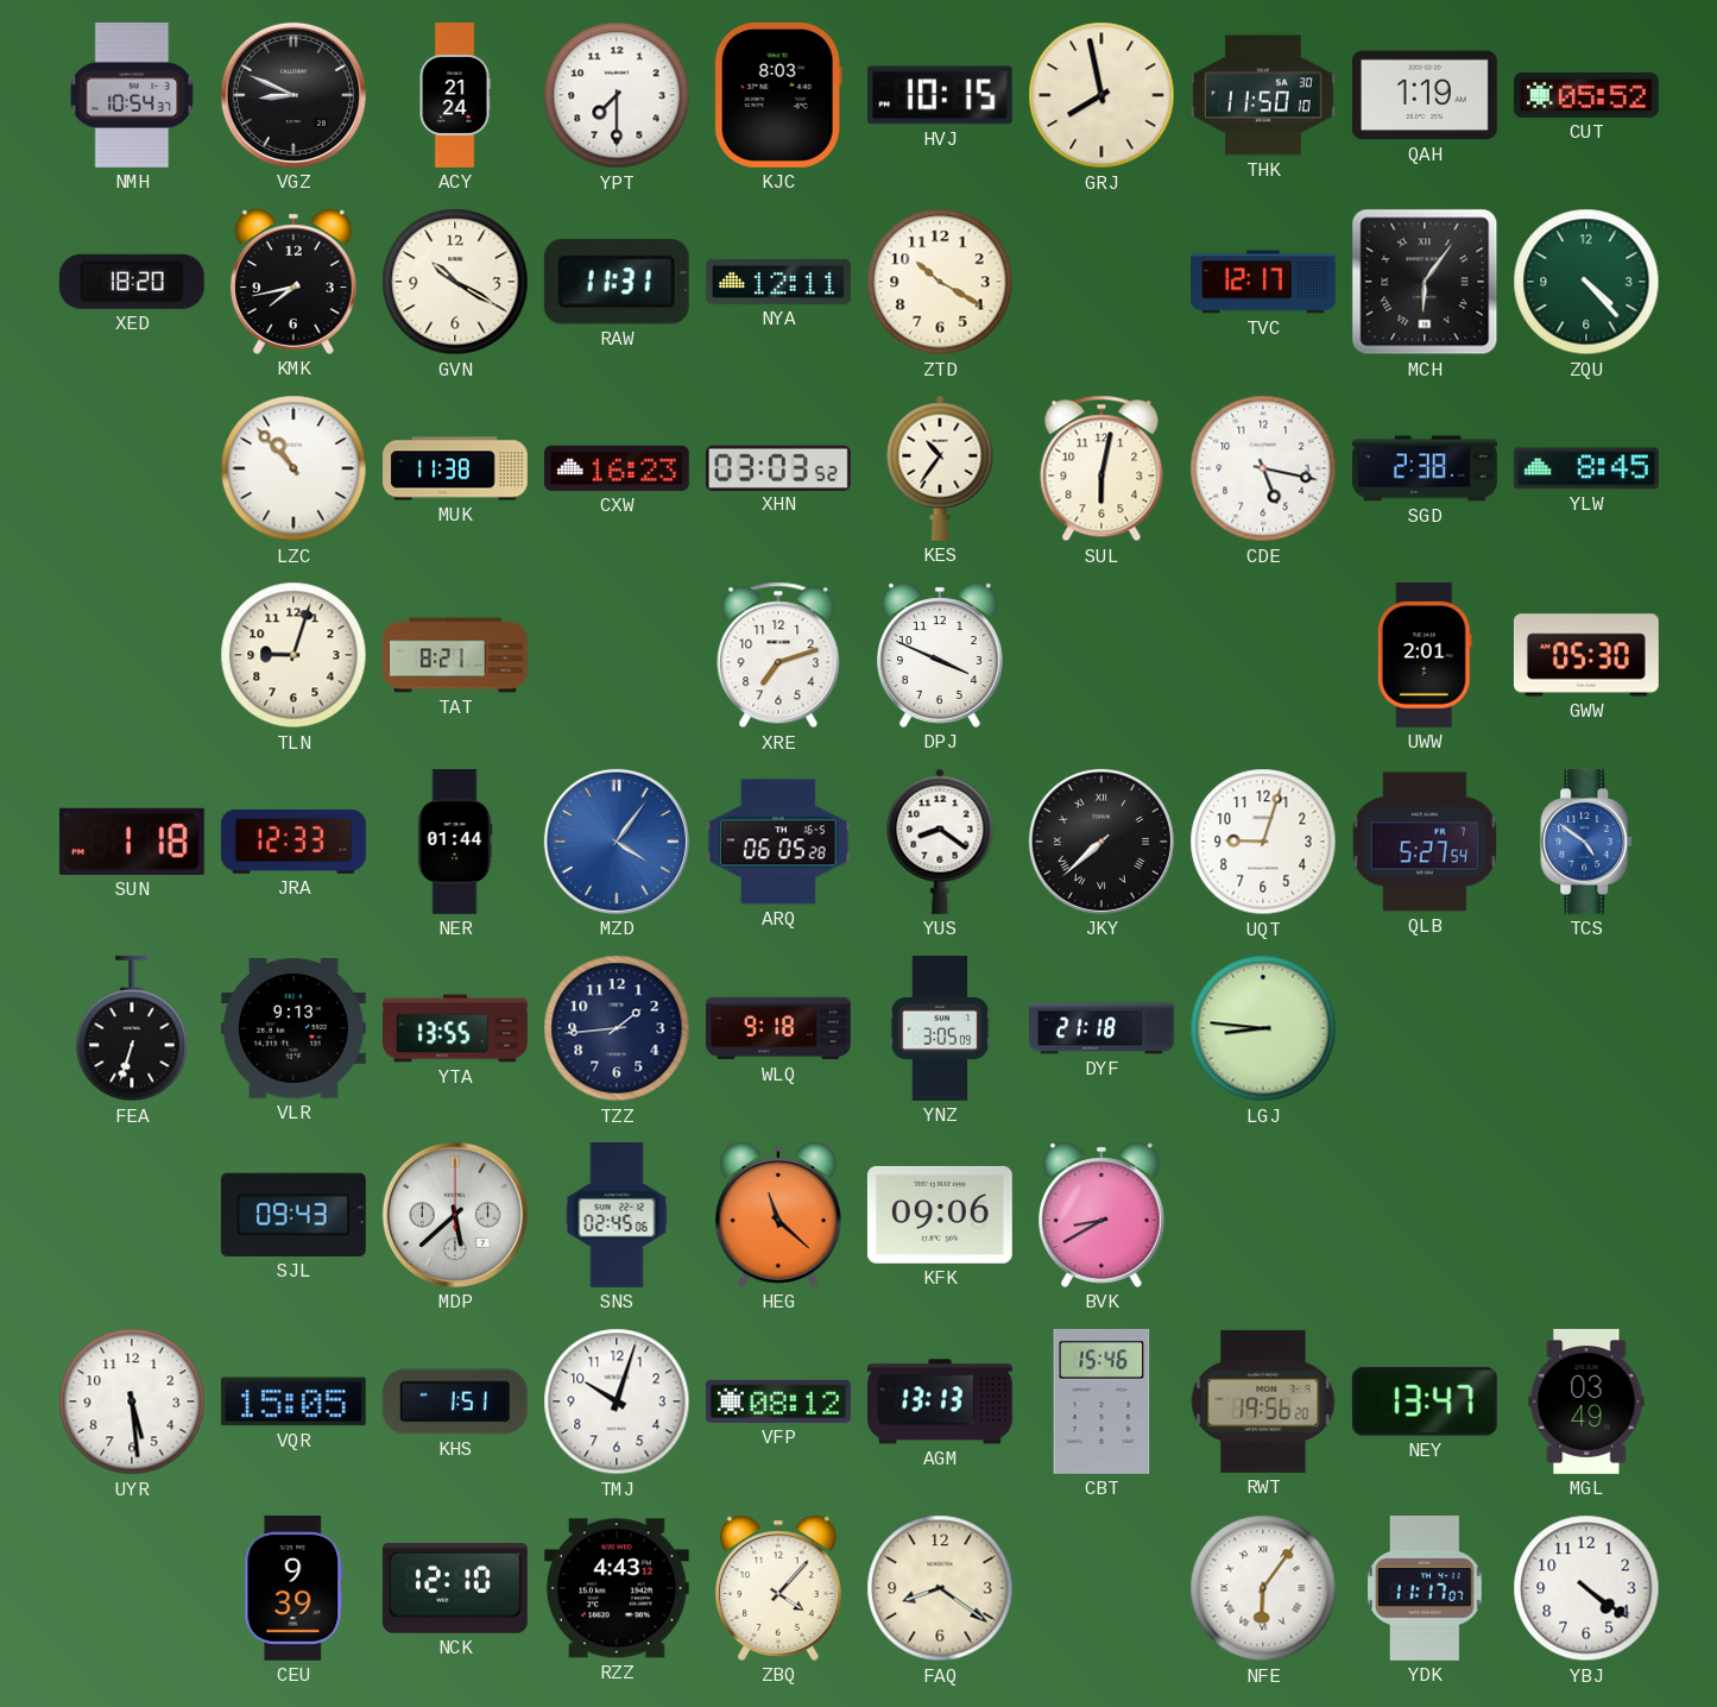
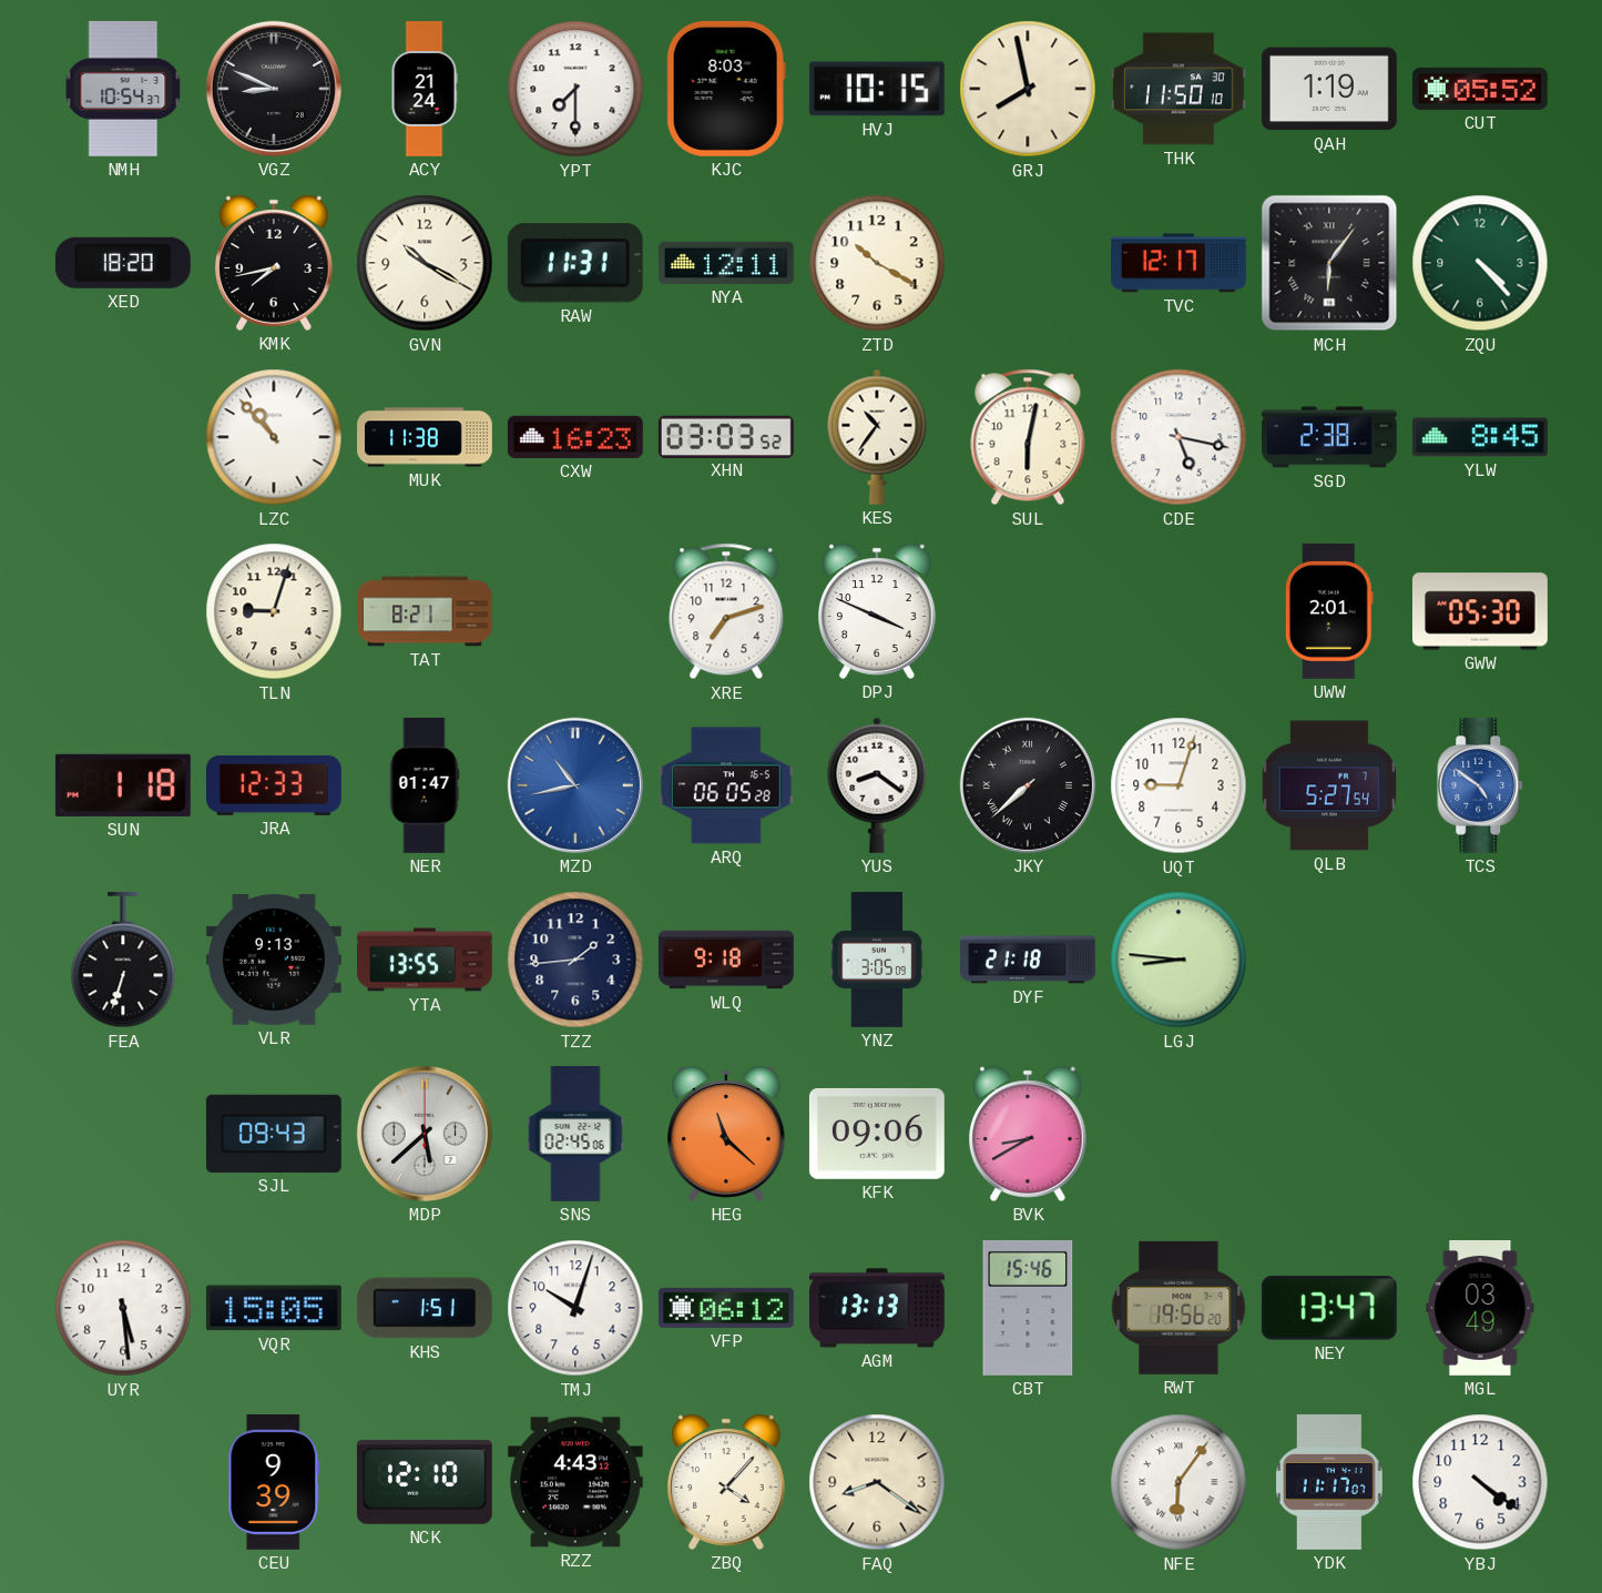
NER: 01:44 -> 01:47
MZD: 4:06 -> 10:43
VFP: 08:12 -> 06:12
